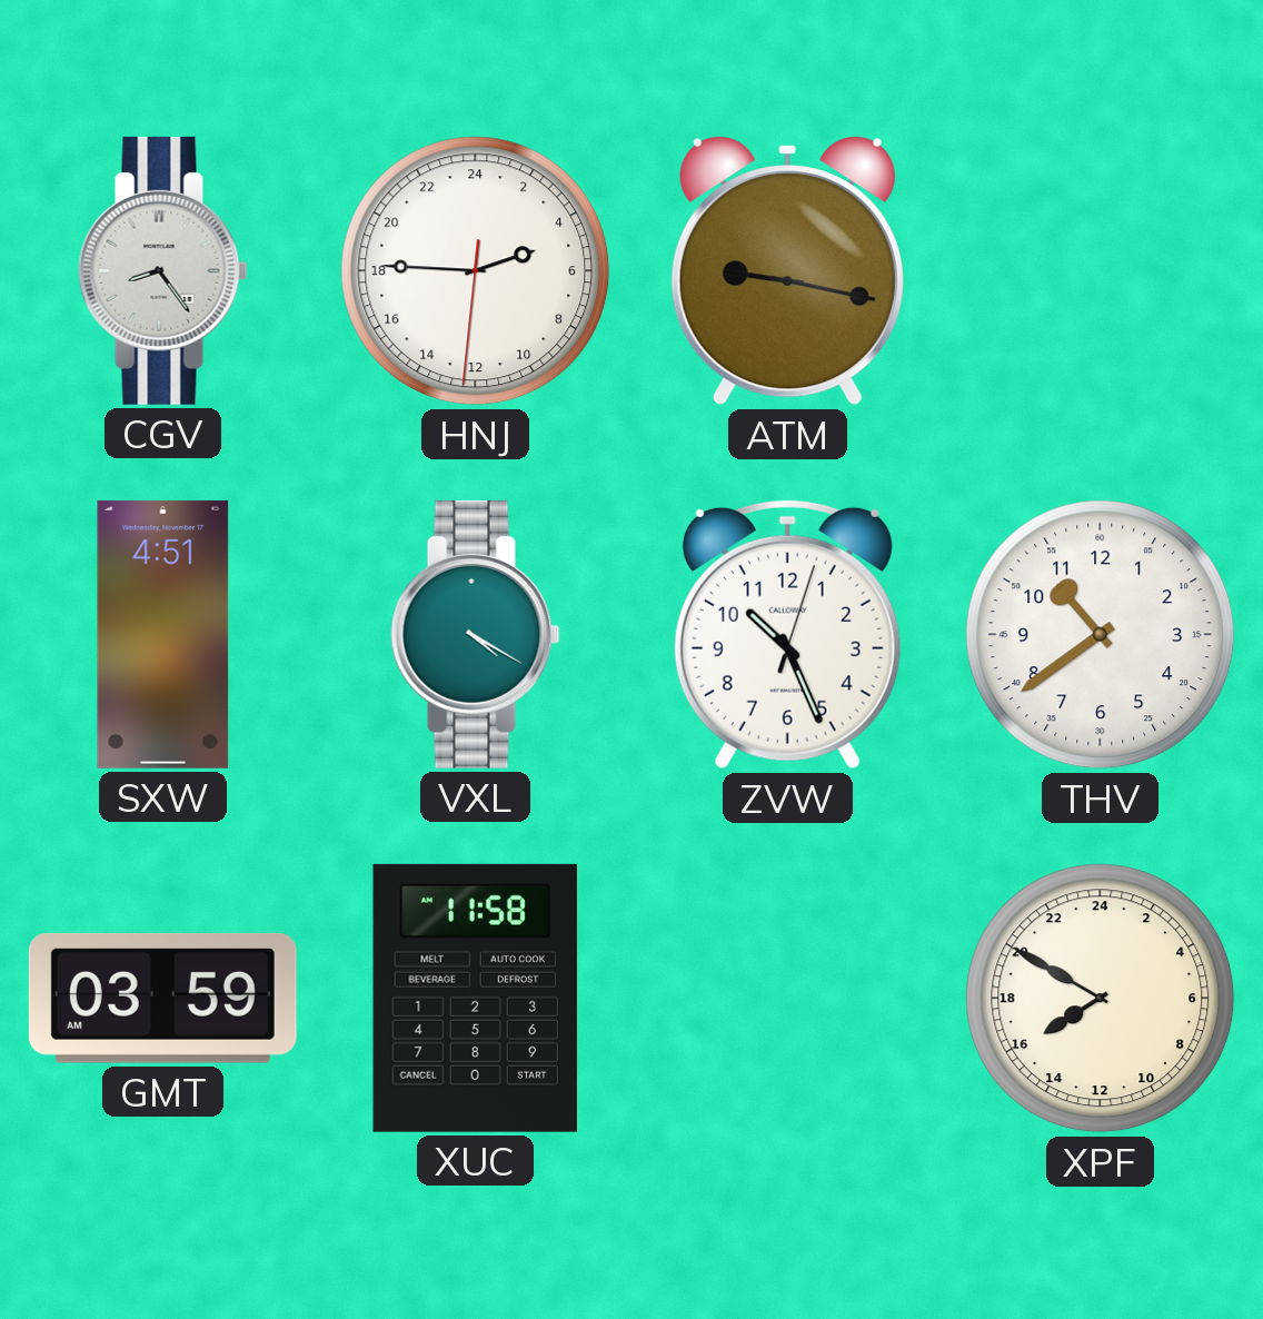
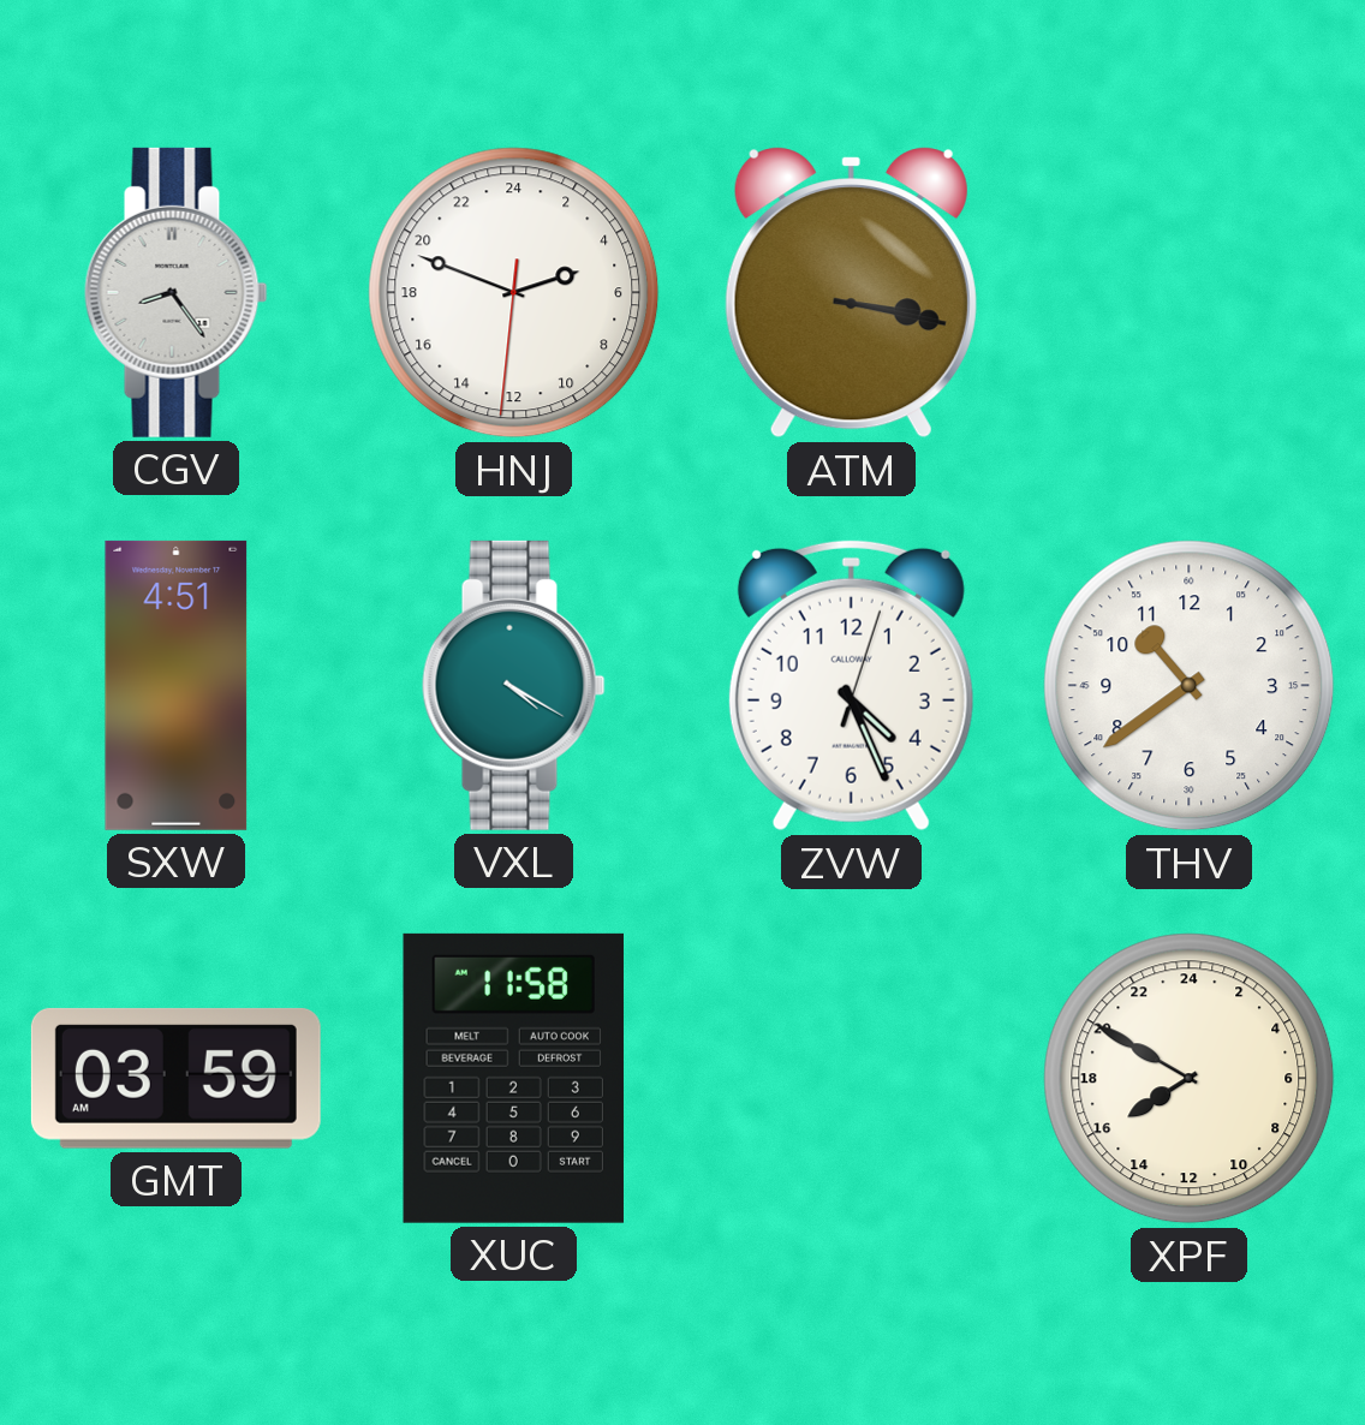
HNJ: 4:45 -> 4:48
ATM: 9:17 -> 3:17
ZVW: 10:26 -> 4:26
